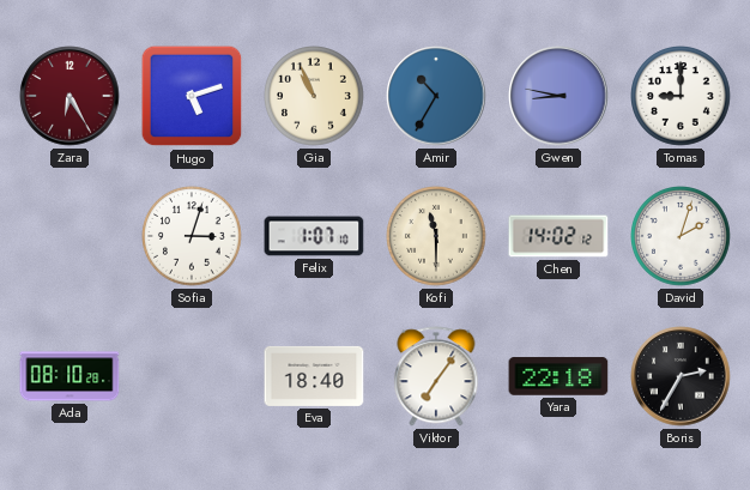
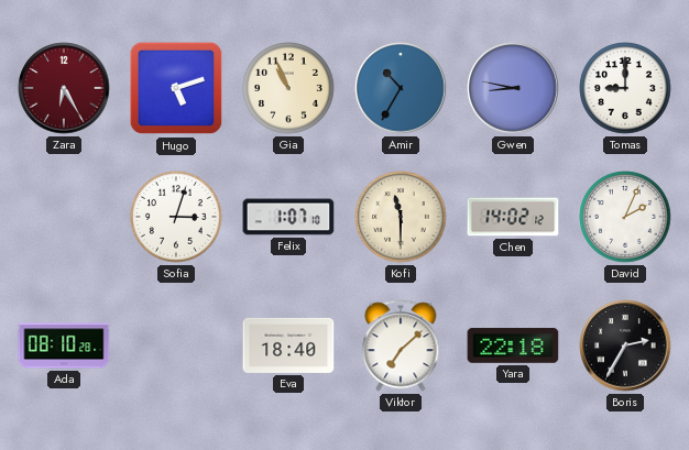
David: 2:03 -> 2:04
Viktor: 7:06 -> 7:08
